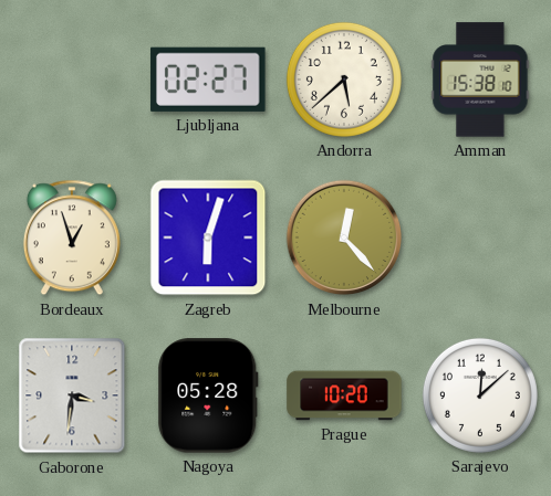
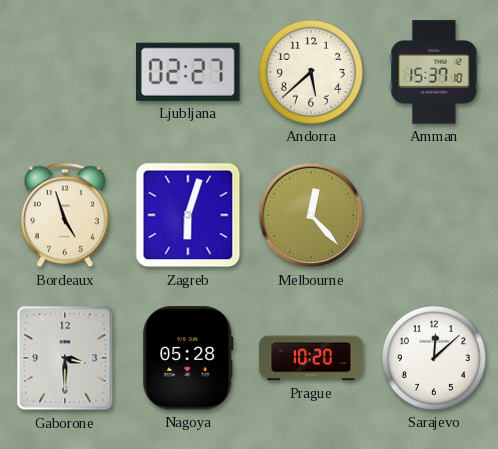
Amman: 15:38 -> 15:37
Bordeaux: 12:57 -> 4:57
Gaborone: 3:31 -> 3:30
